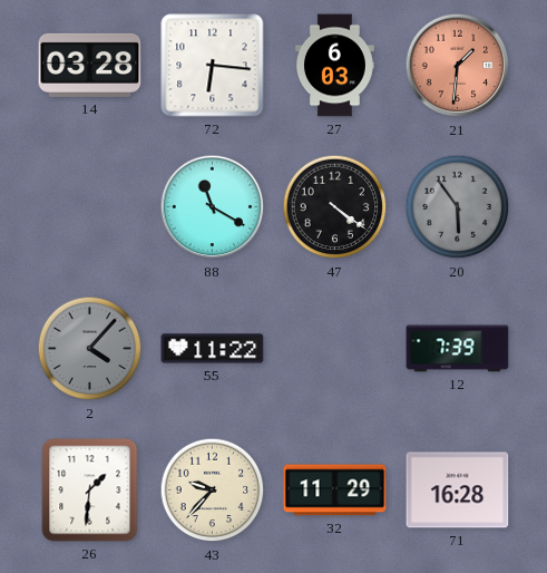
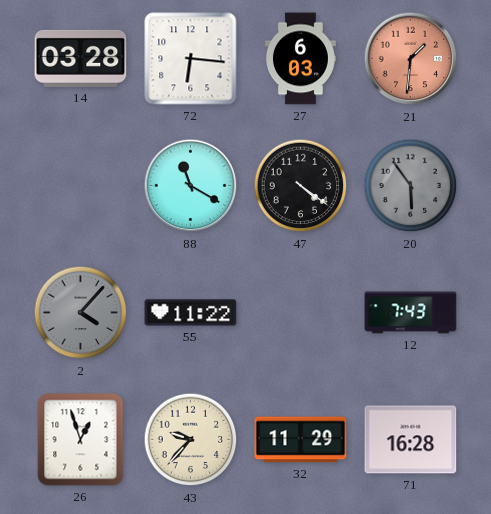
12: 7:39 -> 7:43
26: 1:31 -> 12:57
